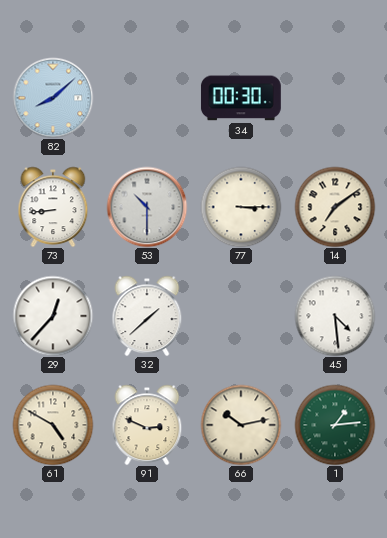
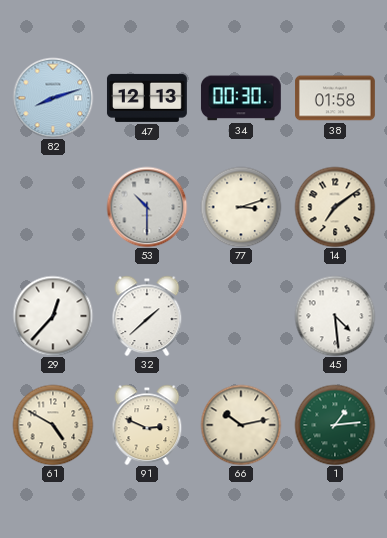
82: 8:08 -> 8:12
47: none -> 12:13
38: none -> 01:58
73: 8:44 -> none
77: 3:15 -> 3:12
